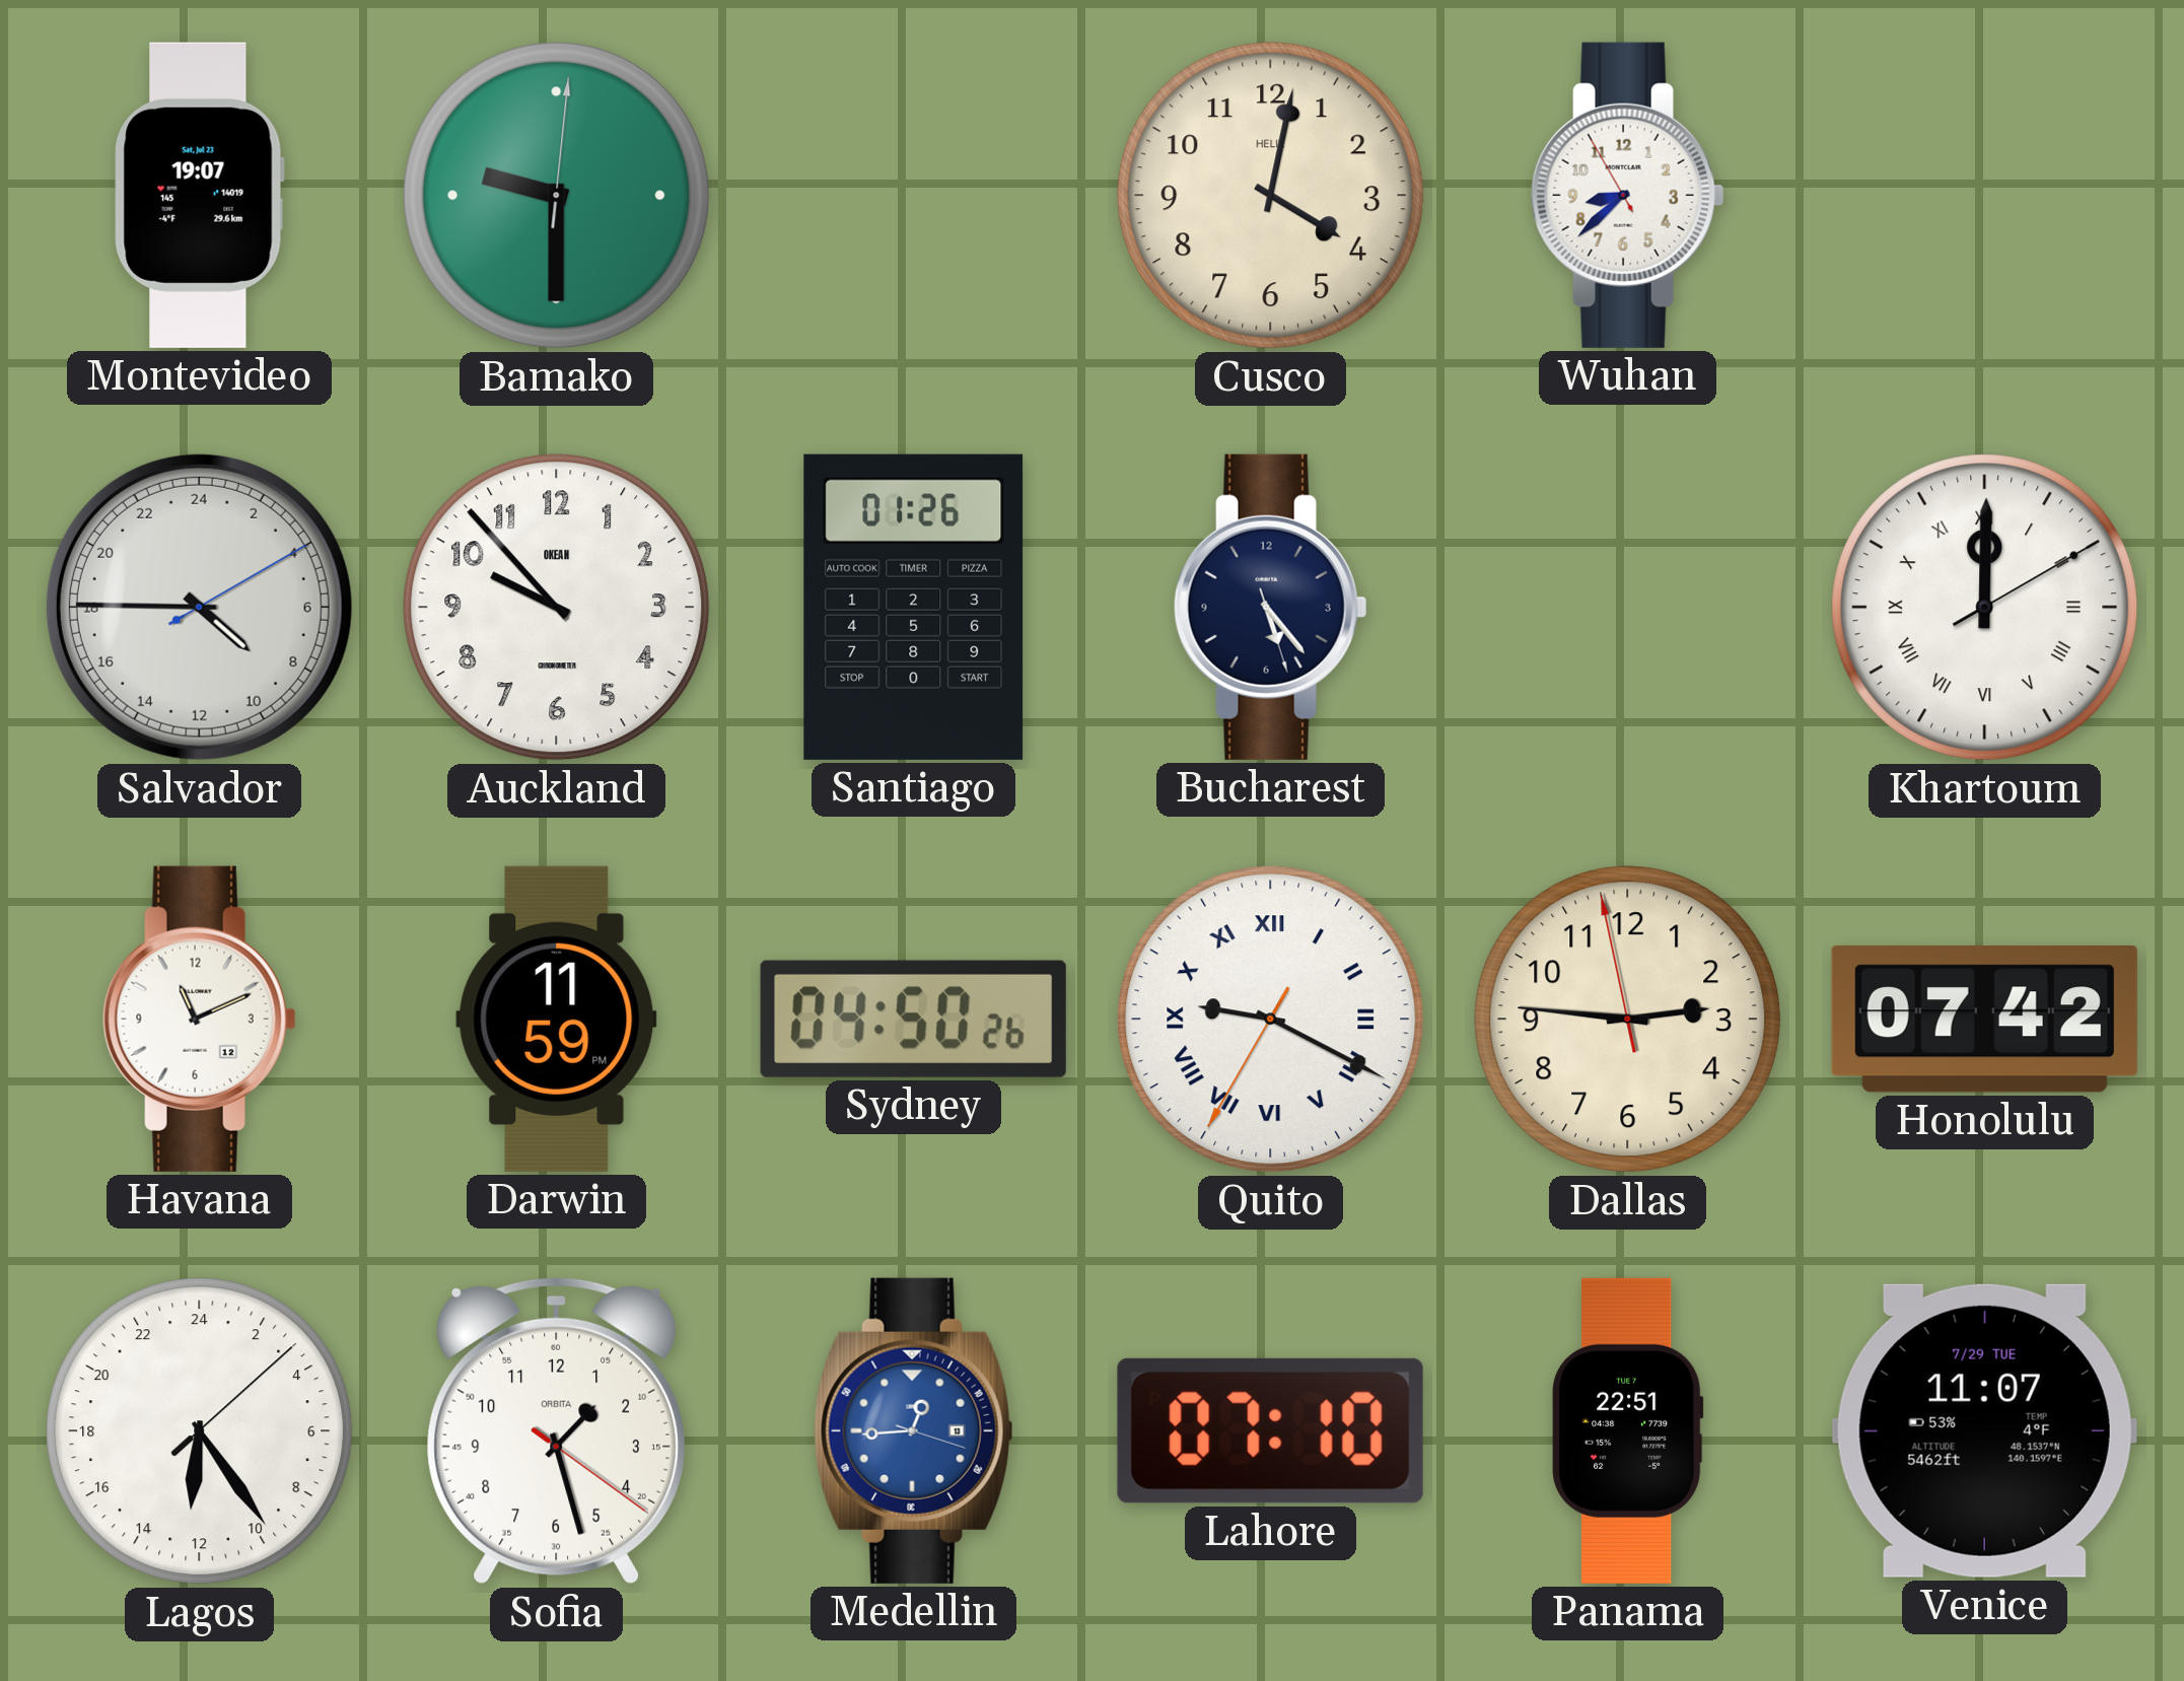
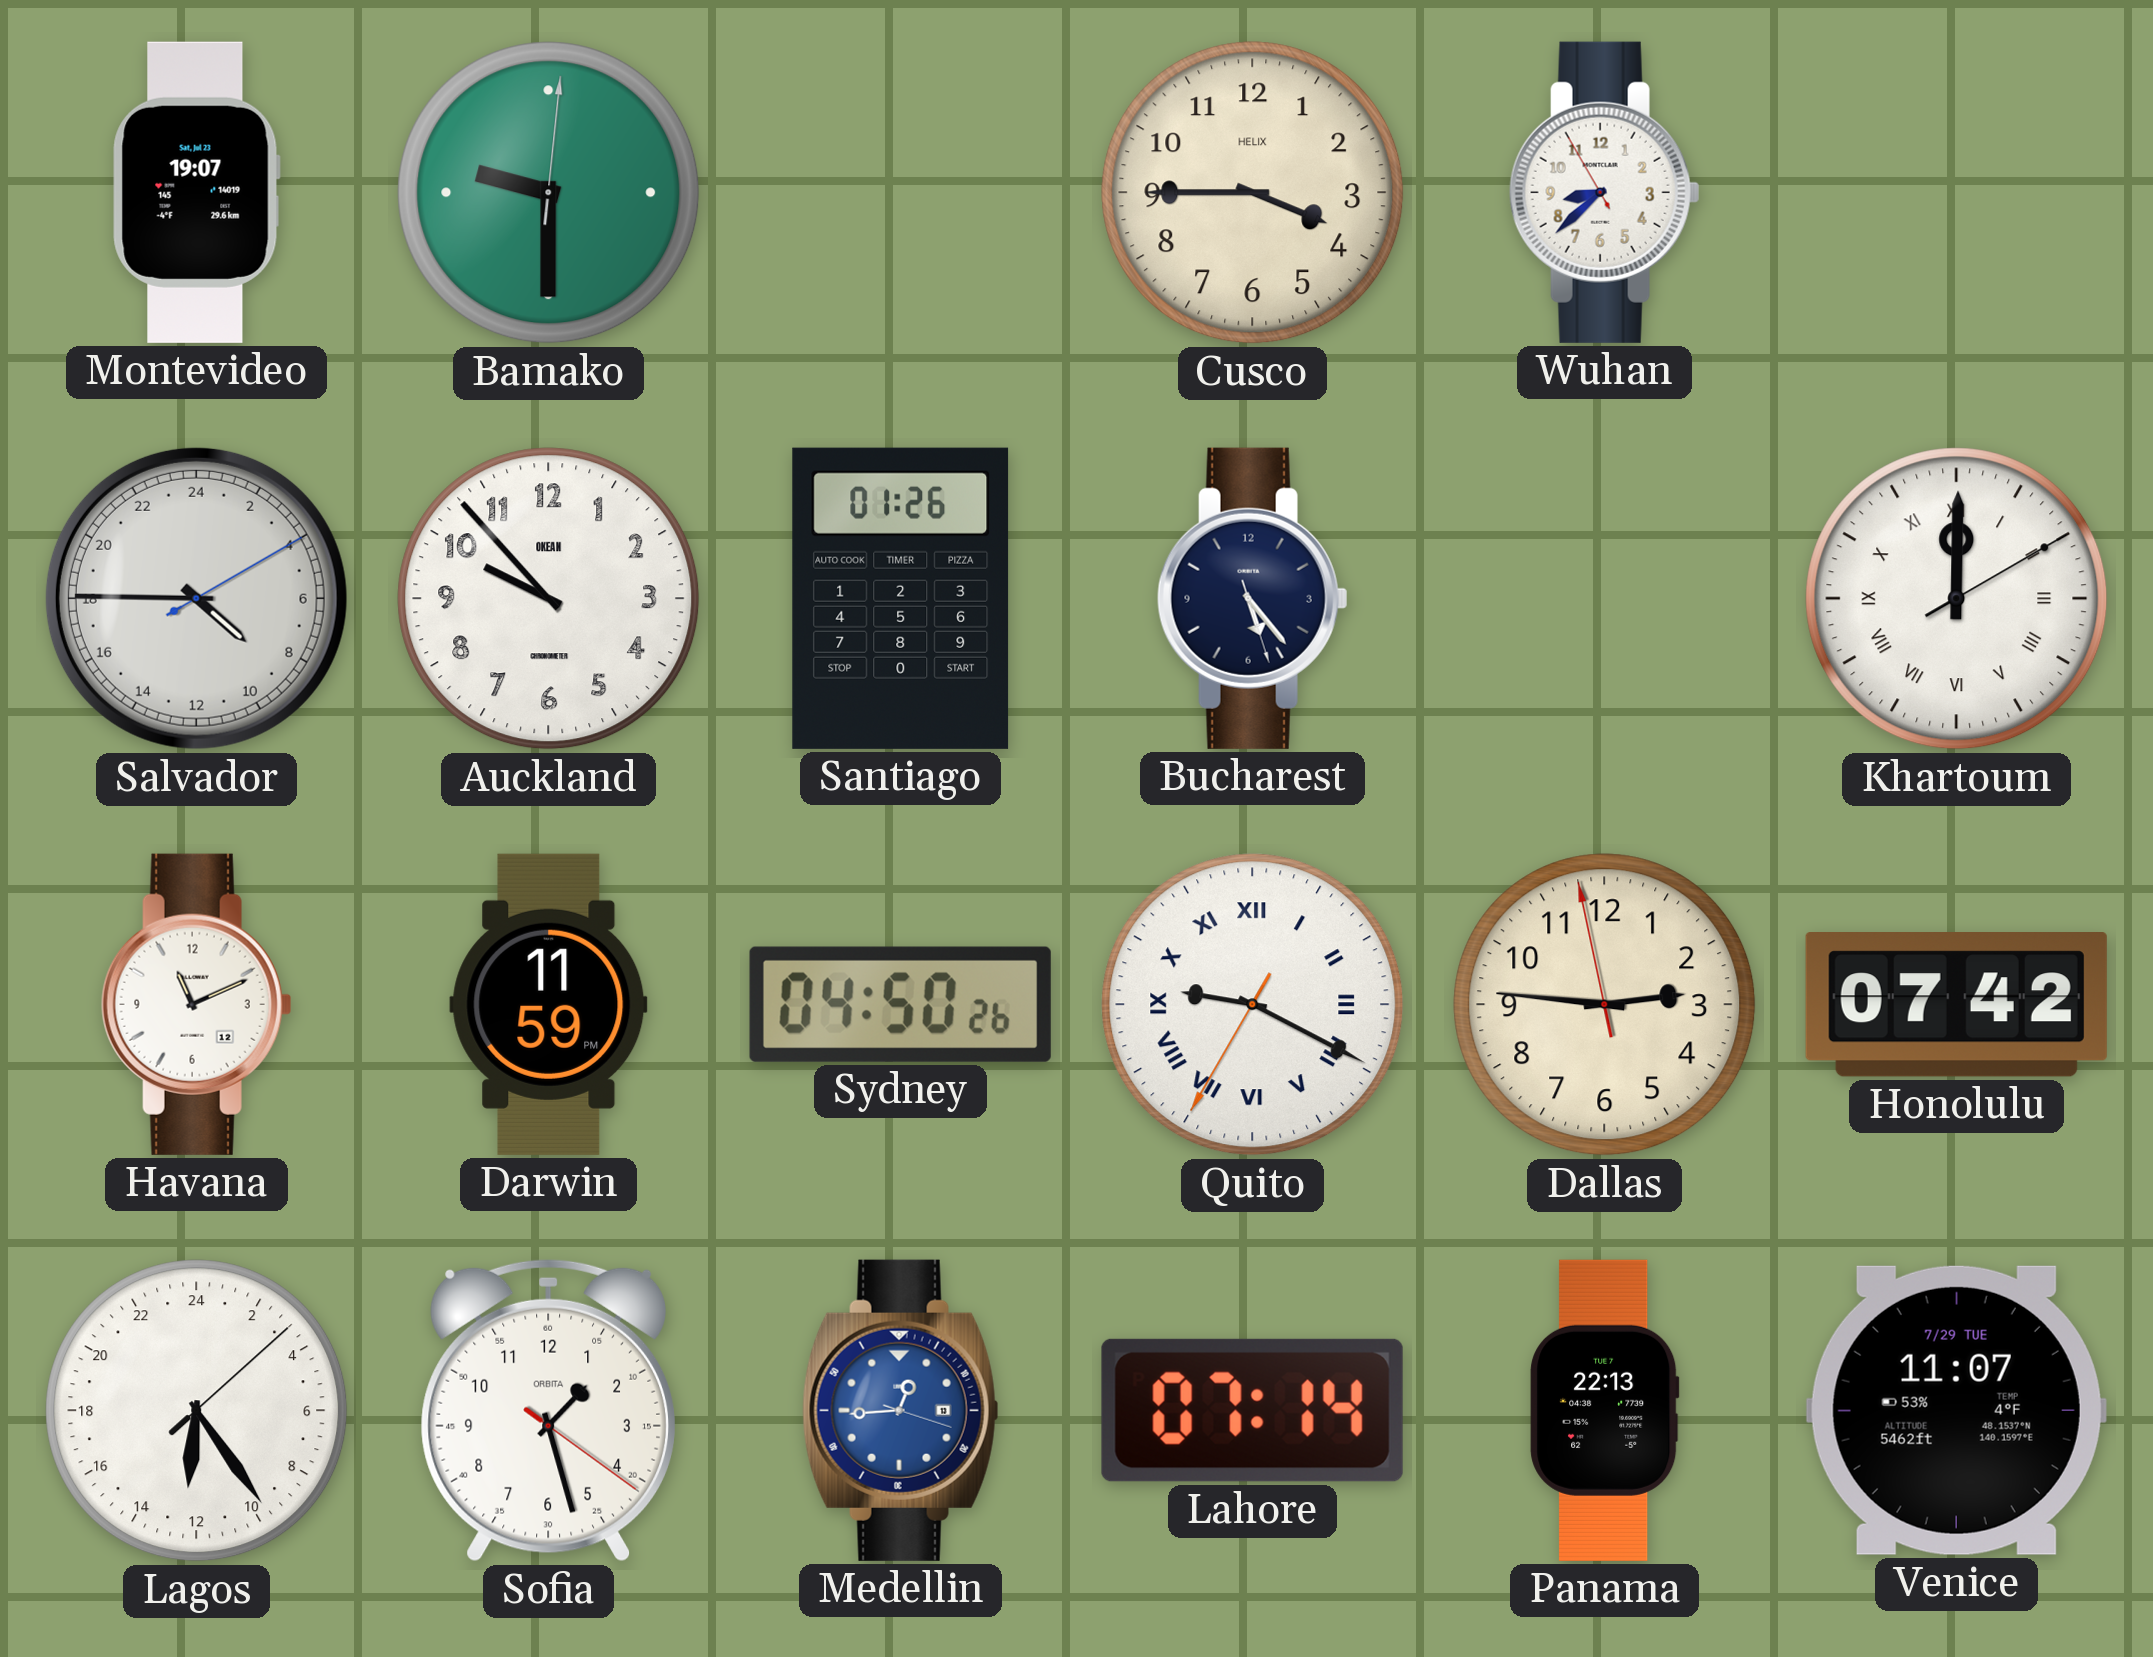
Cusco: 4:02 -> 3:45
Lahore: 07:10 -> 07:14
Panama: 22:51 -> 22:13
